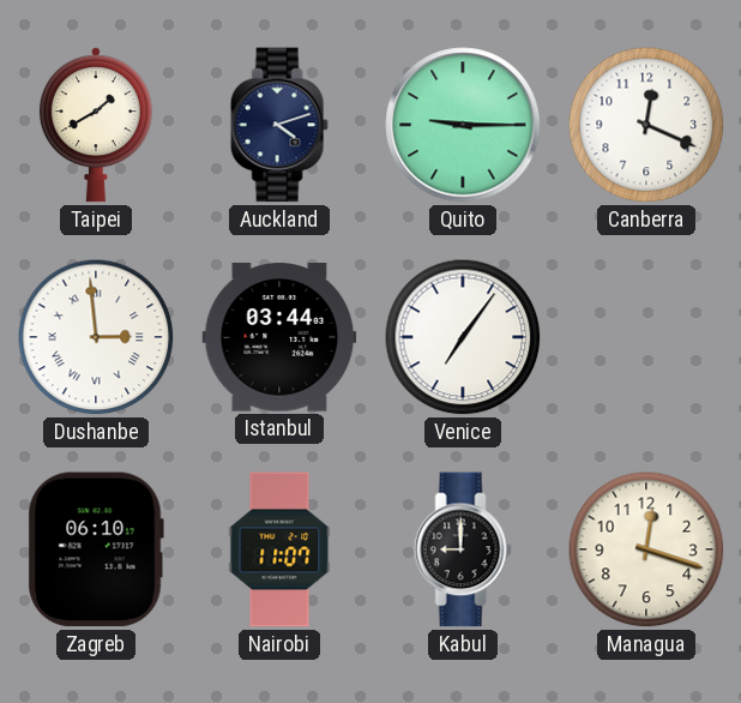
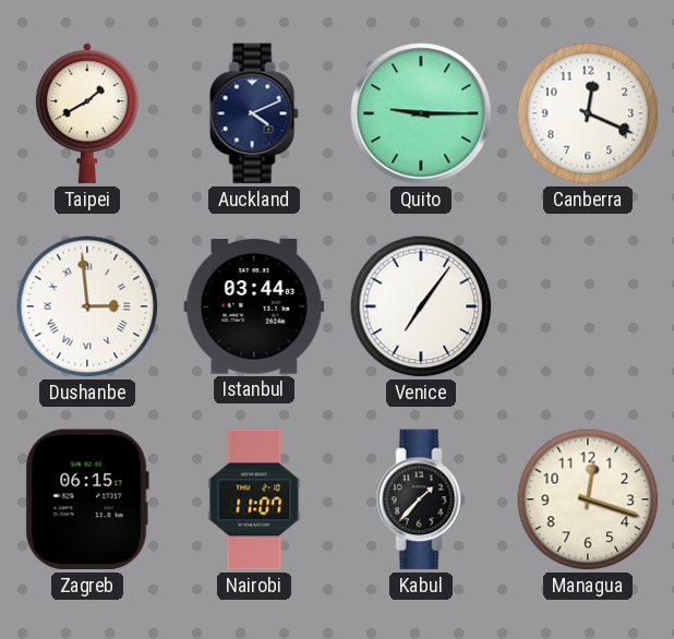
Auckland: 4:12 -> 4:11
Zagreb: 06:10 -> 06:15
Kabul: 9:00 -> 1:37
